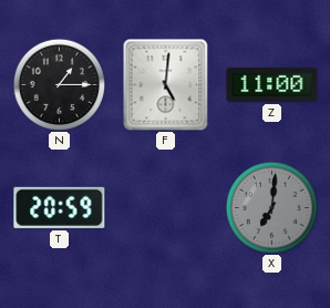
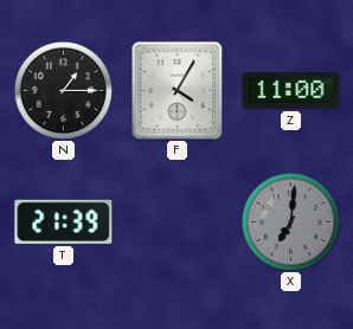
F: 5:01 -> 4:05
T: 20:59 -> 21:39
